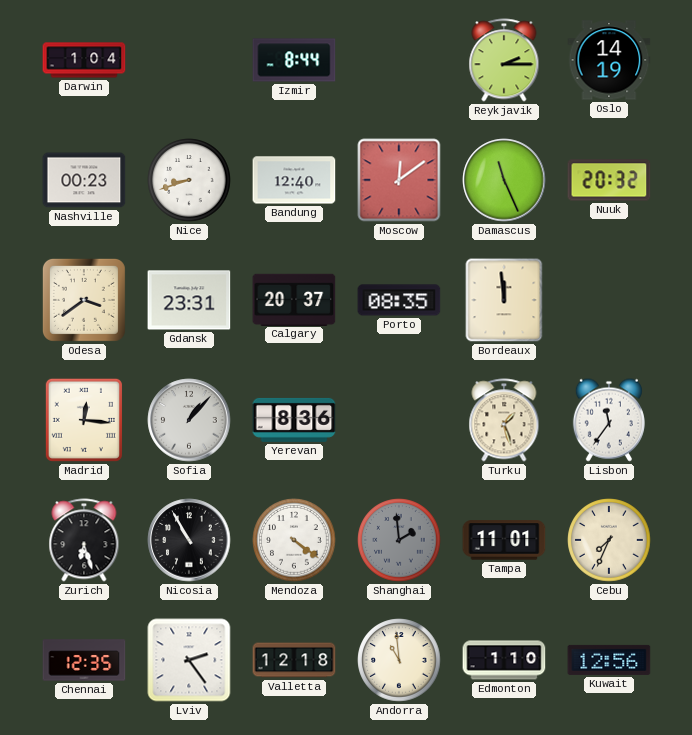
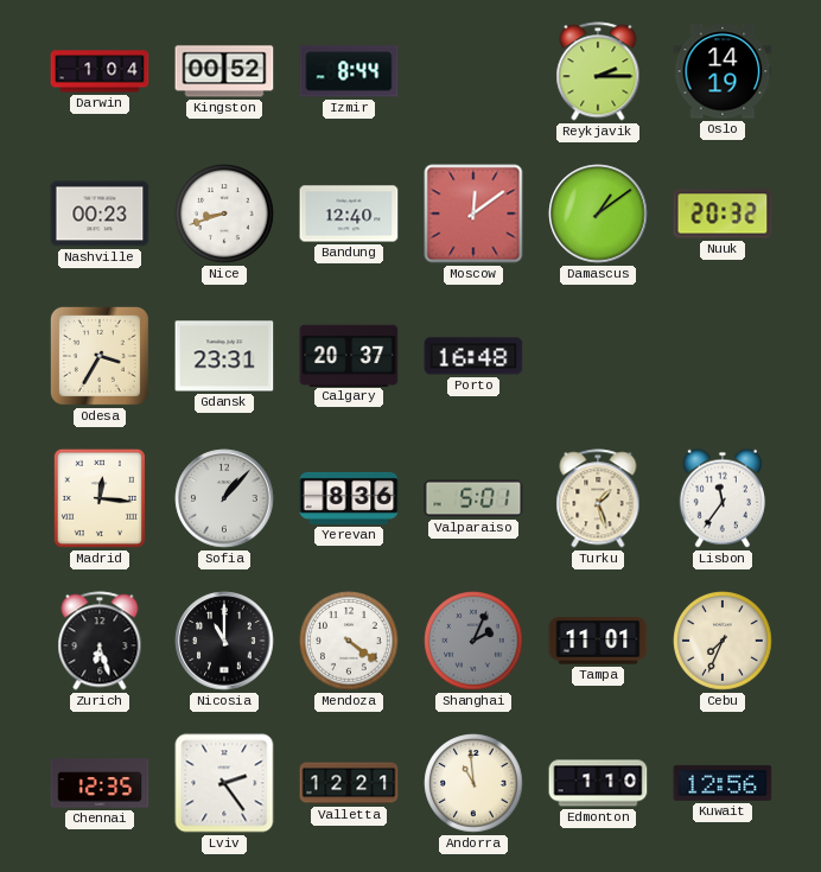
Kingston: none -> 00:52
Damascus: 11:26 -> 1:09
Odesa: 3:39 -> 3:35
Porto: 08:35 -> 16:48
Bordeaux: 11:59 -> none
Valparaiso: none -> 5:01
Nicosia: 10:55 -> 11:00
Shanghai: 1:59 -> 2:04
Valletta: 12:18 -> 12:21
